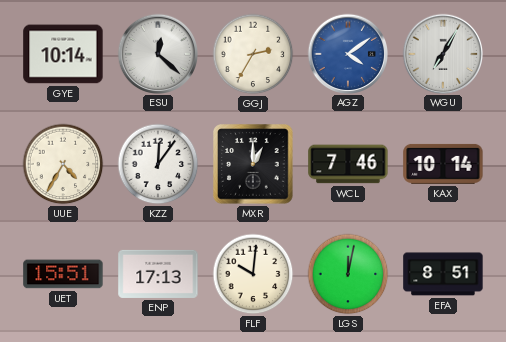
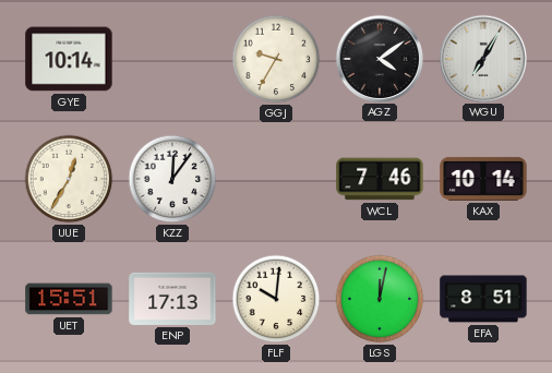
ESU: 12:22 -> none
GGJ: 2:35 -> 9:35
AGZ dial: blue -> black
UUE: 4:35 -> 12:35
MXR: 1:00 -> none
